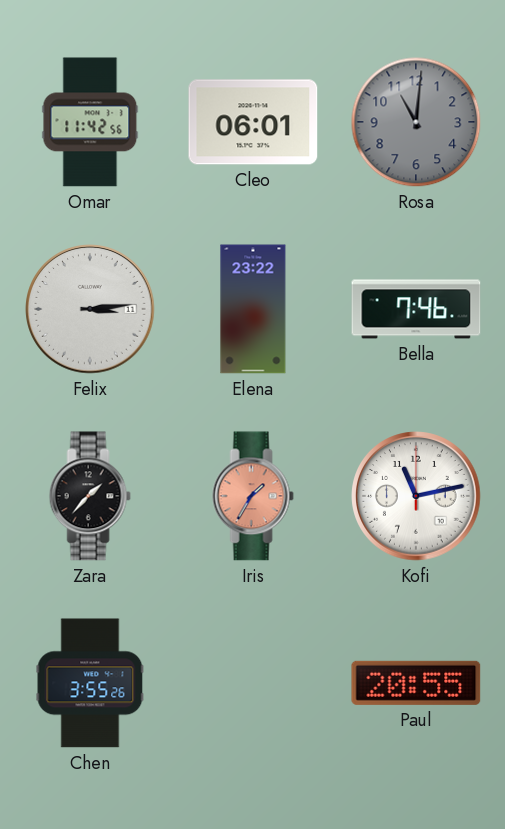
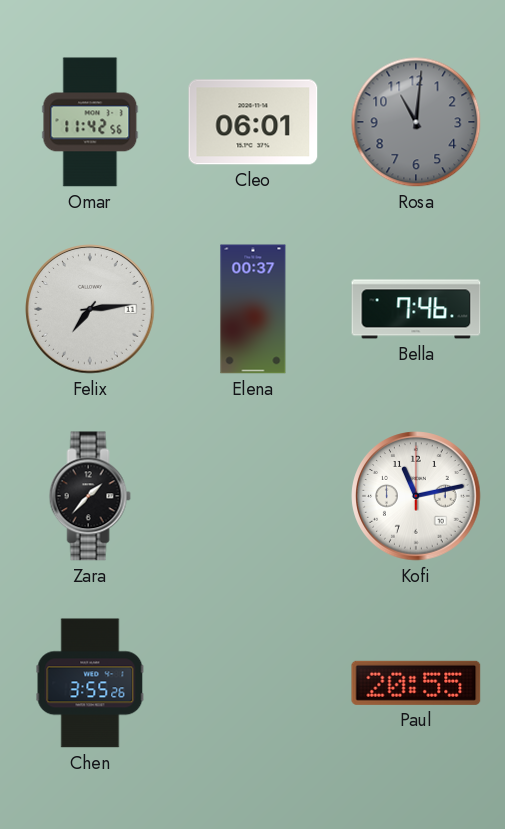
Felix: 3:14 -> 7:14
Elena: 23:22 -> 00:37
Iris: 1:35 -> none
